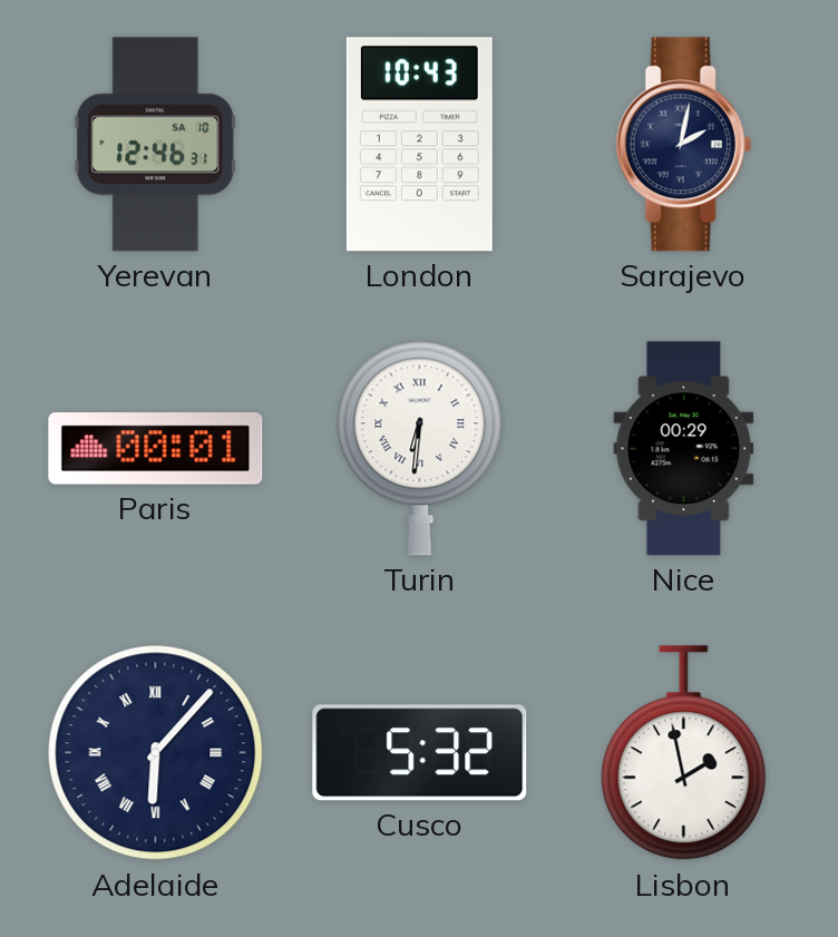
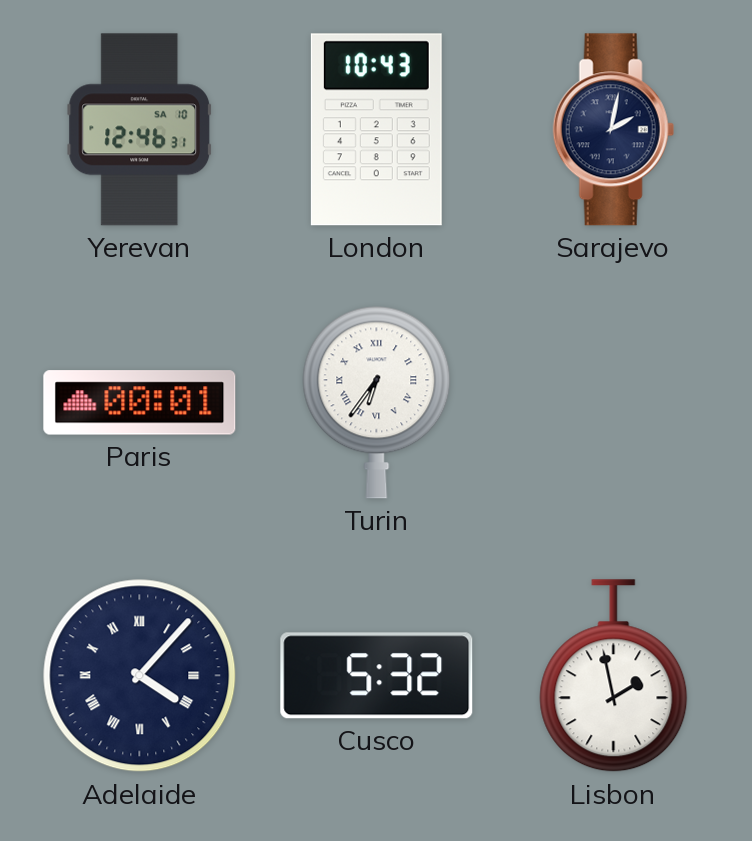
Turin: 6:31 -> 6:36
Nice: 00:29 -> none
Adelaide: 6:07 -> 4:07
